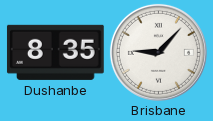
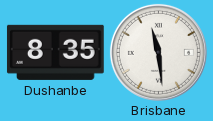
Brisbane: 9:07 -> 11:29
